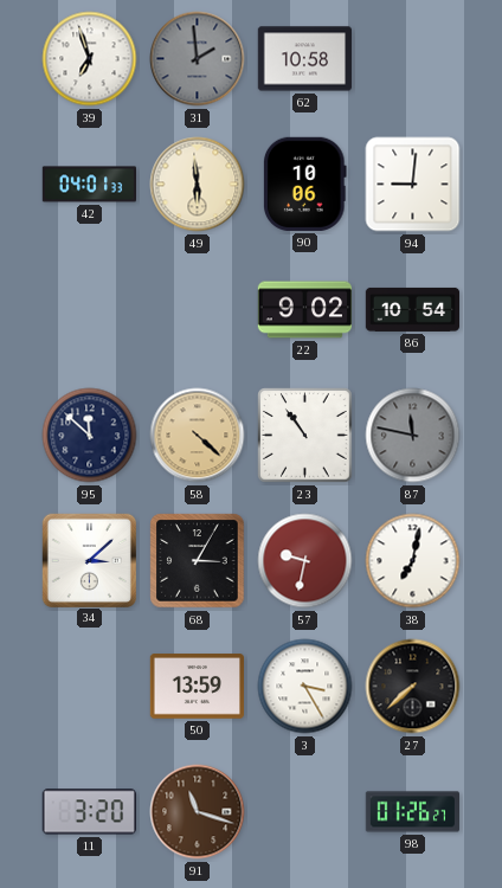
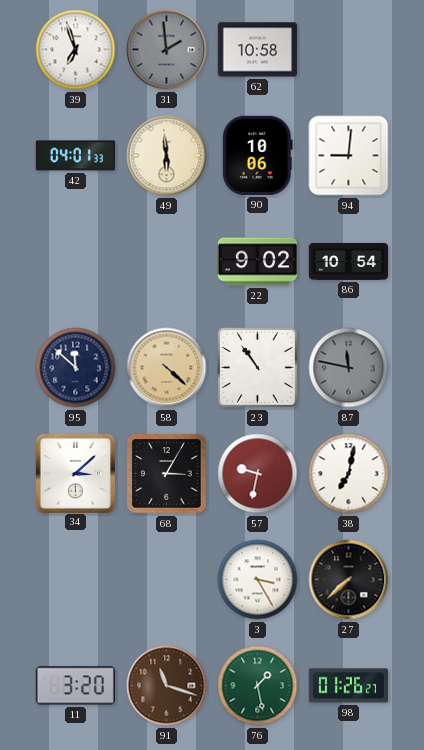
50: 13:59 -> none
76: none -> 1:28
